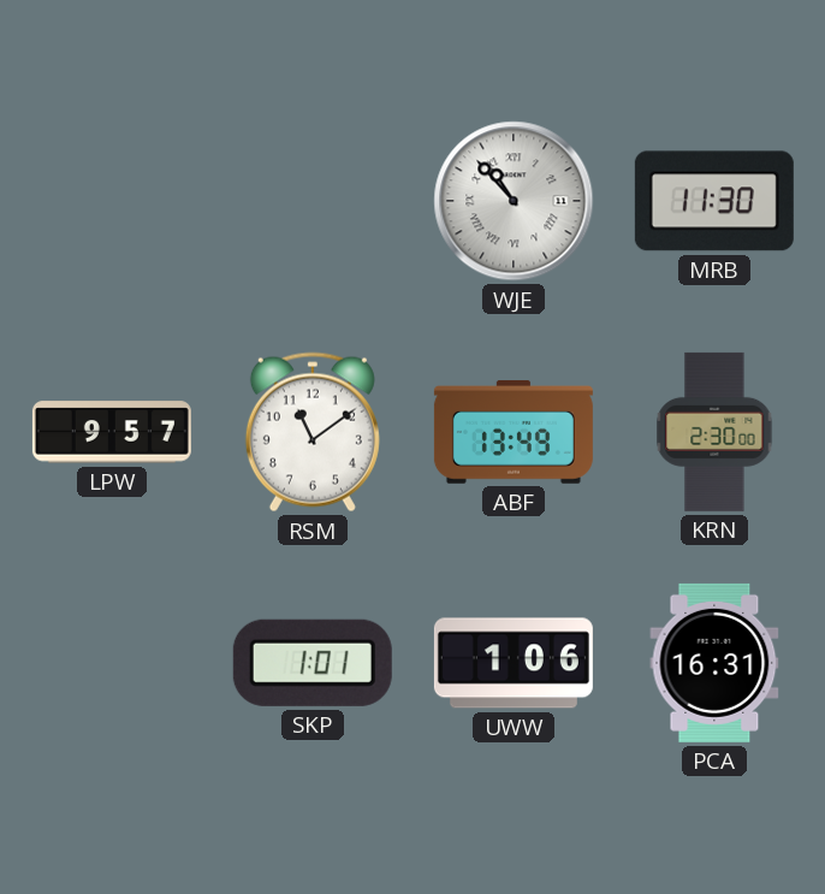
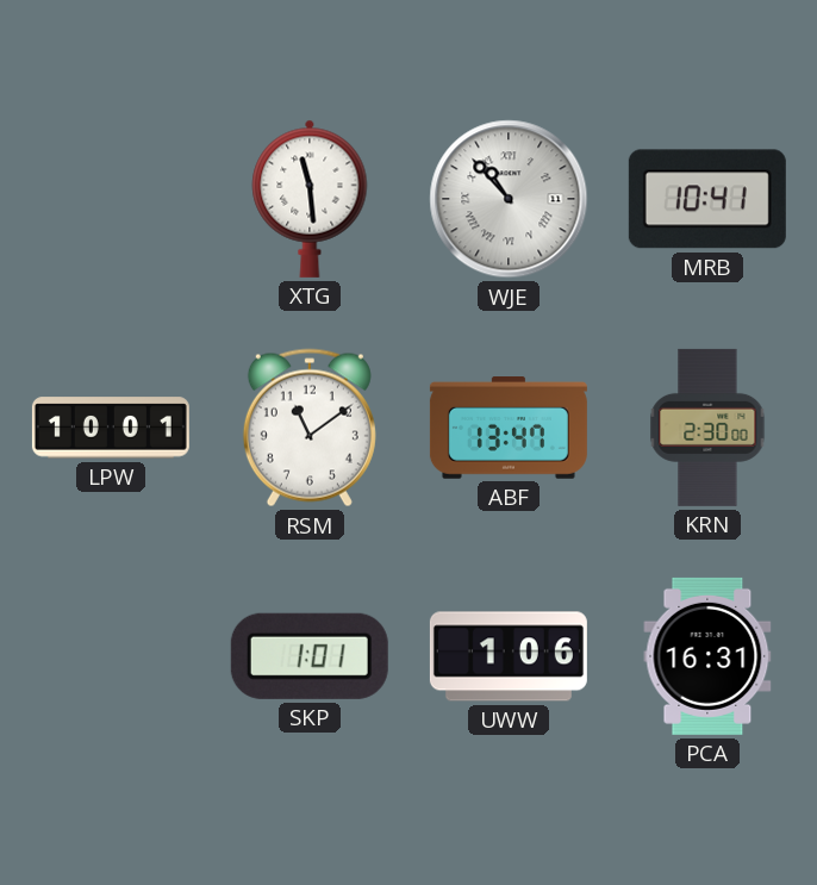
XTG: none -> 11:29
MRB: 11:30 -> 10:41
LPW: 9:57 -> 10:01
ABF: 13:49 -> 13:47
